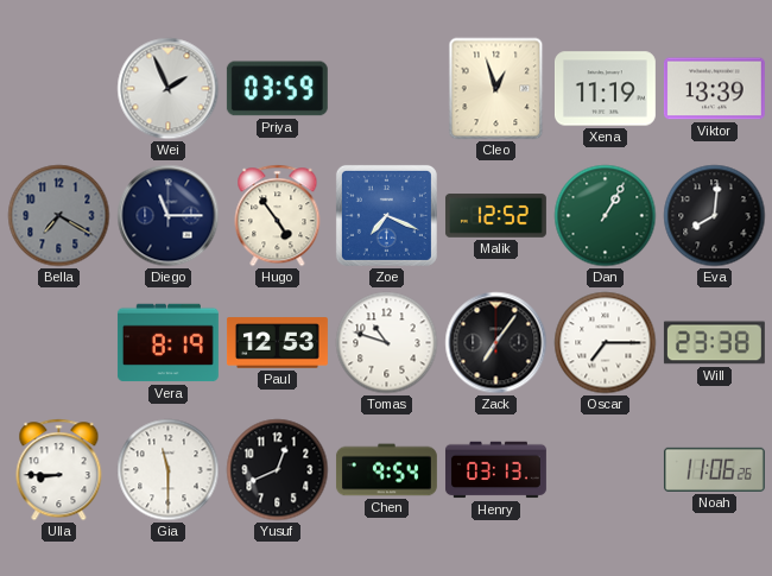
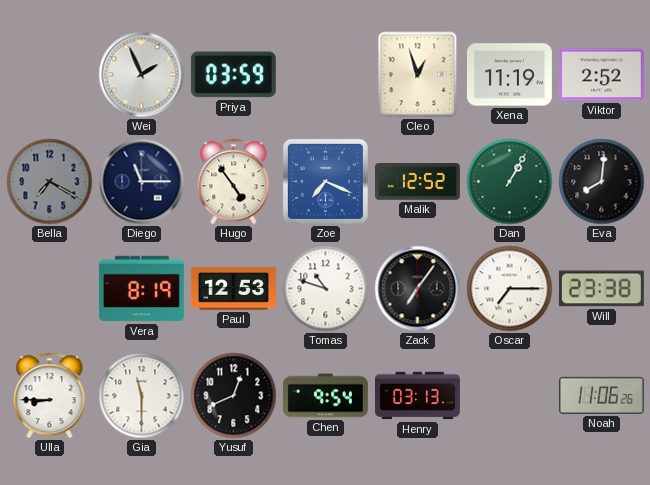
Viktor: 13:39 -> 2:52
